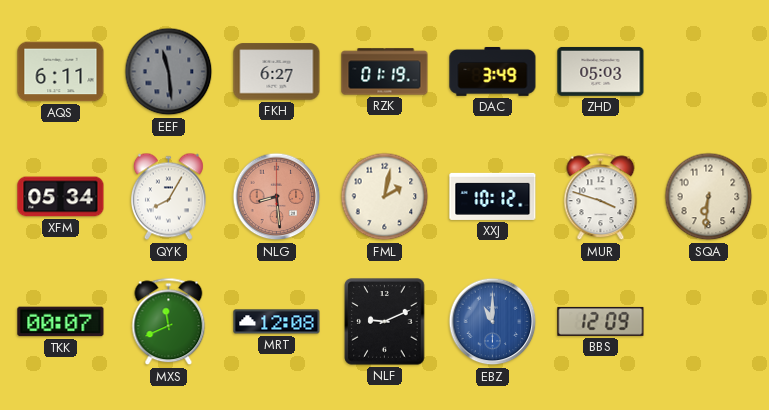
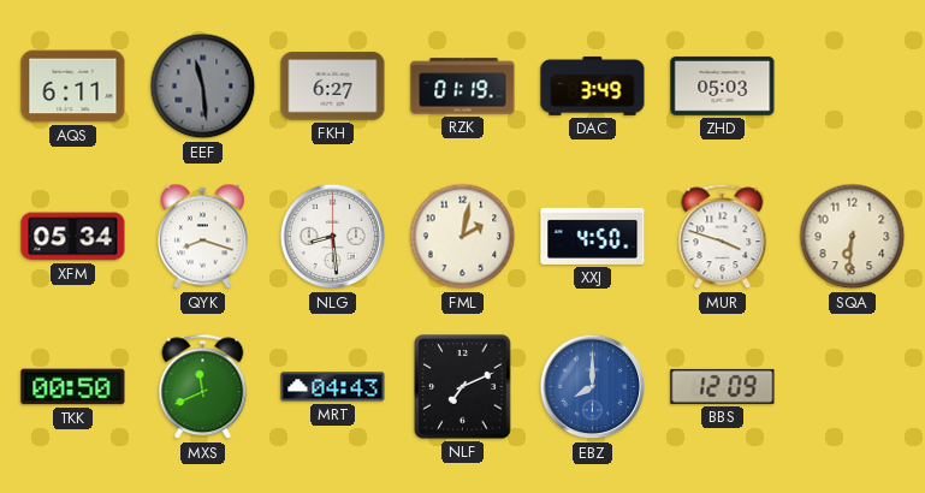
QYK: 8:05 -> 8:18
NLG dial: salmon -> white
XXJ: 10:12 -> 4:50
TKK: 00:07 -> 00:50
MRT: 12:08 -> 04:43
NLF: 9:11 -> 7:11
EBZ: 11:00 -> 8:00
